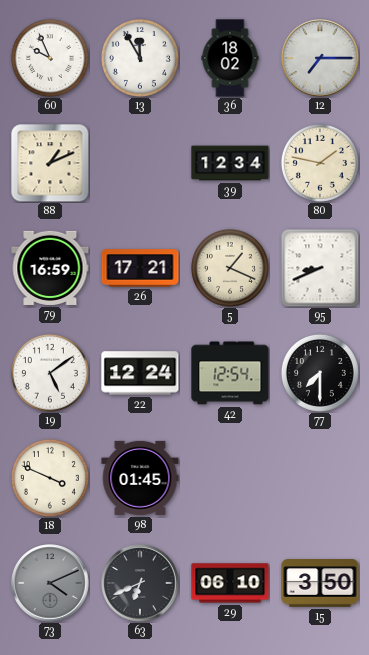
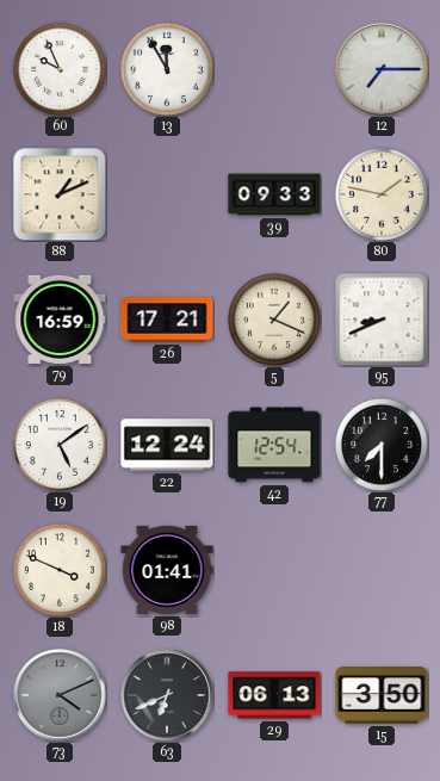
36: 18:02 -> none
39: 12:34 -> 09:33
98: 01:45 -> 01:41
29: 06:10 -> 06:13
